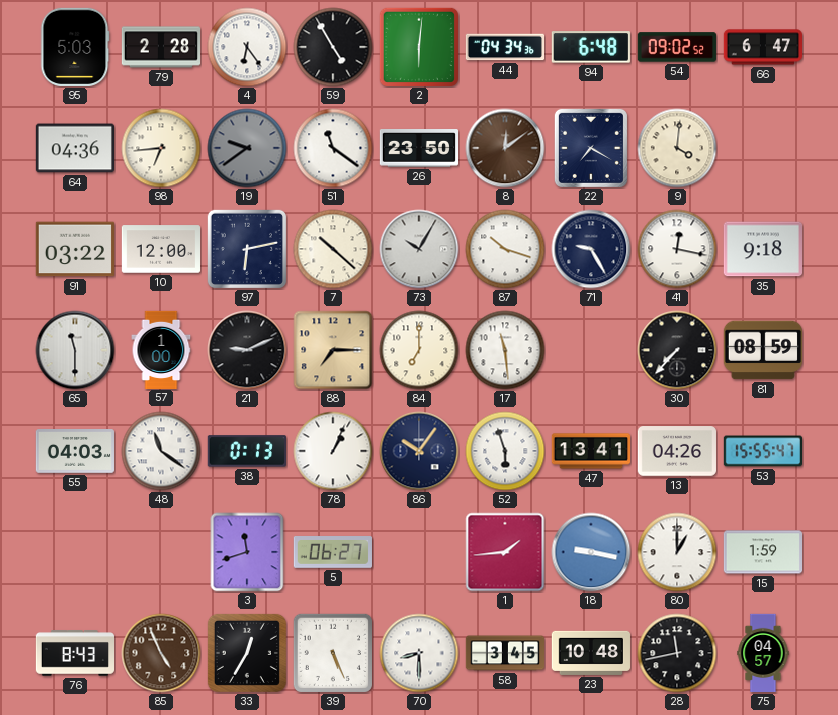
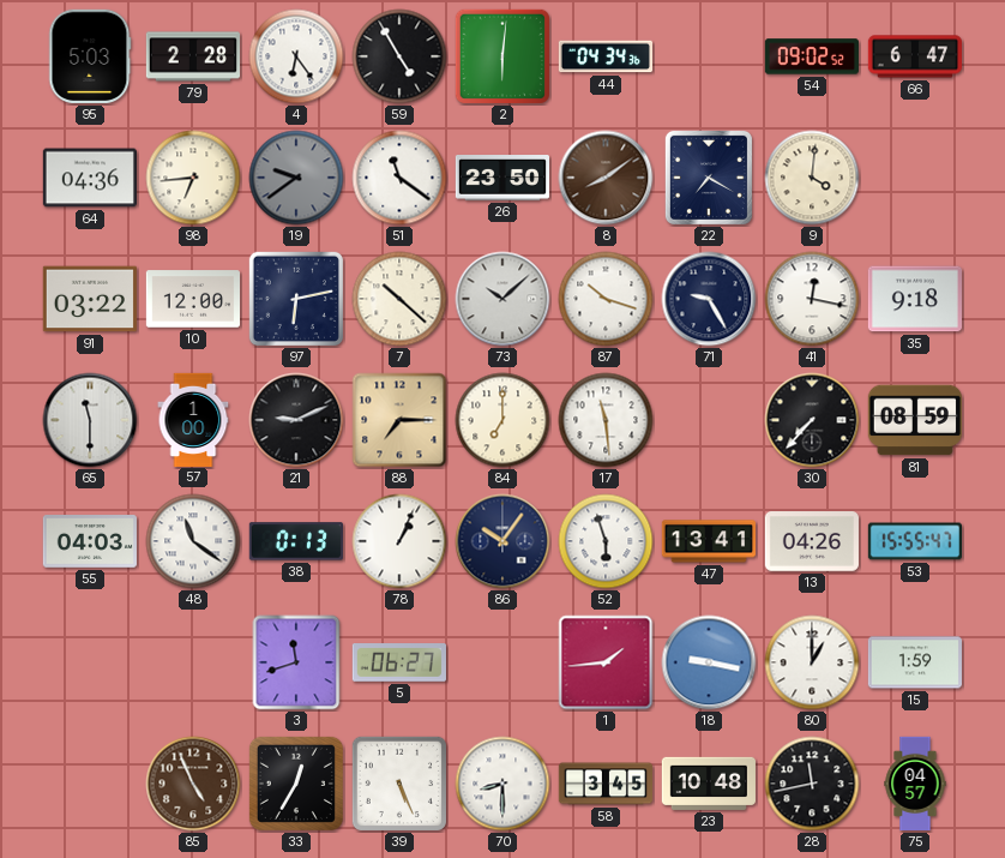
94: 6:48 -> none
8: 12:09 -> 8:09
73: 10:05 -> 10:08
76: 8:43 -> none
